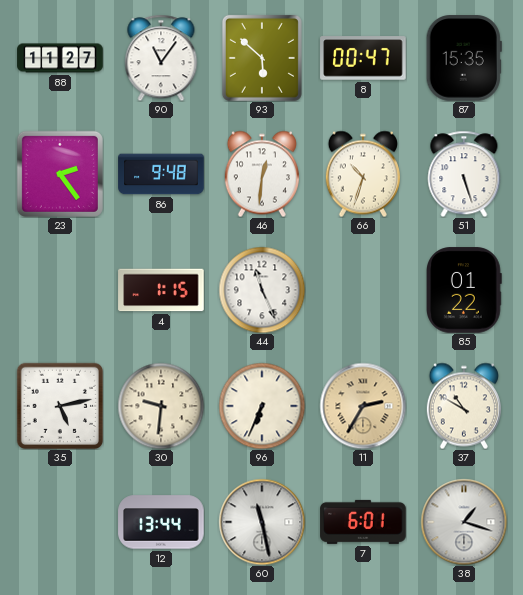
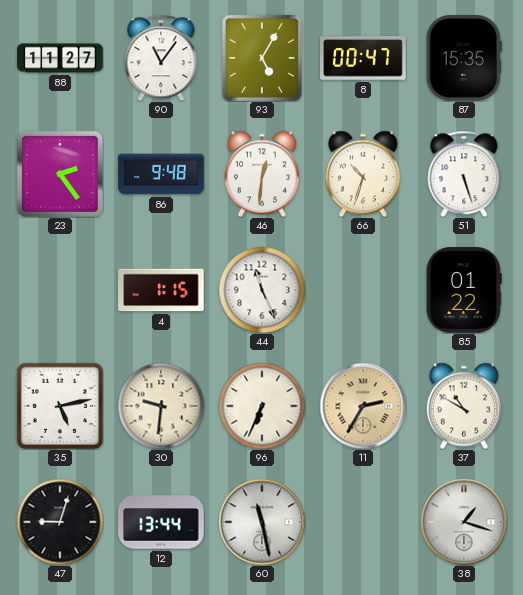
93: 5:52 -> 5:05
47: none -> 9:03
7: 6:01 -> none
